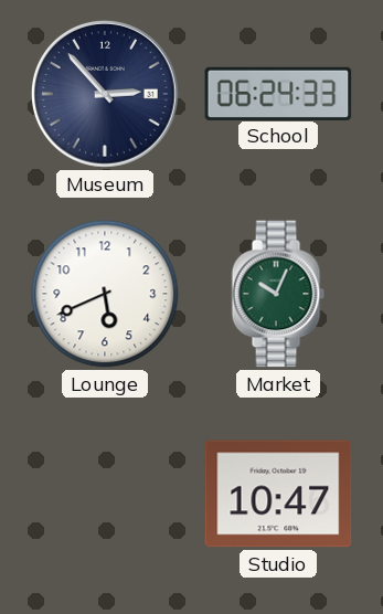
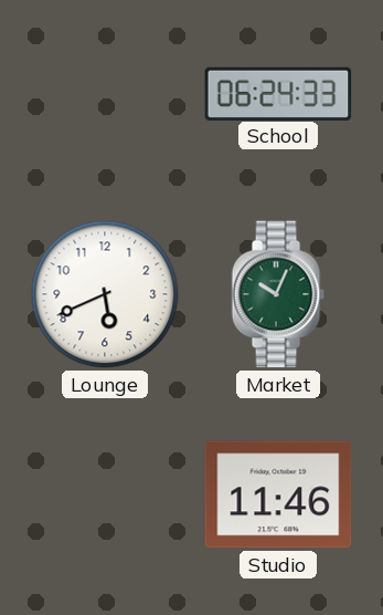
Museum: 2:53 -> none
Studio: 10:47 -> 11:46
